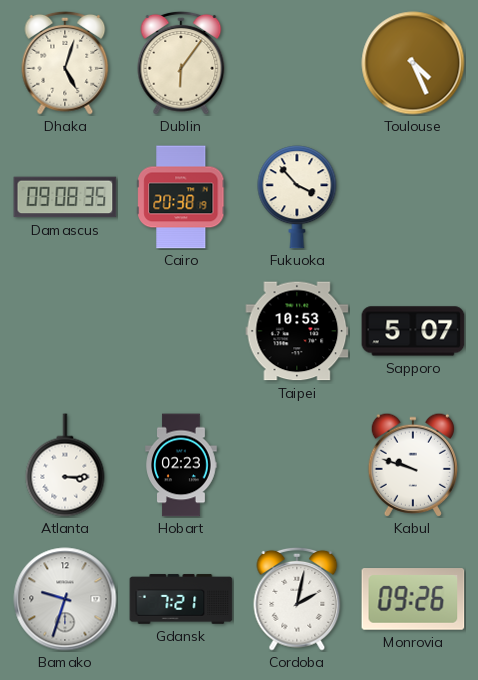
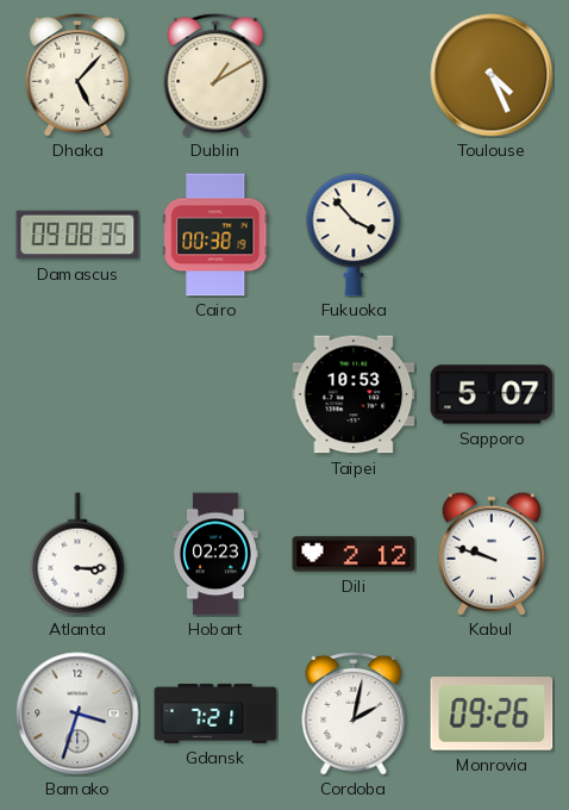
Dhaka: 5:03 -> 5:07
Dublin: 6:06 -> 1:10
Cairo: 20:38 -> 00:38
Dili: none -> 2:12
Bamako: 9:33 -> 3:33
